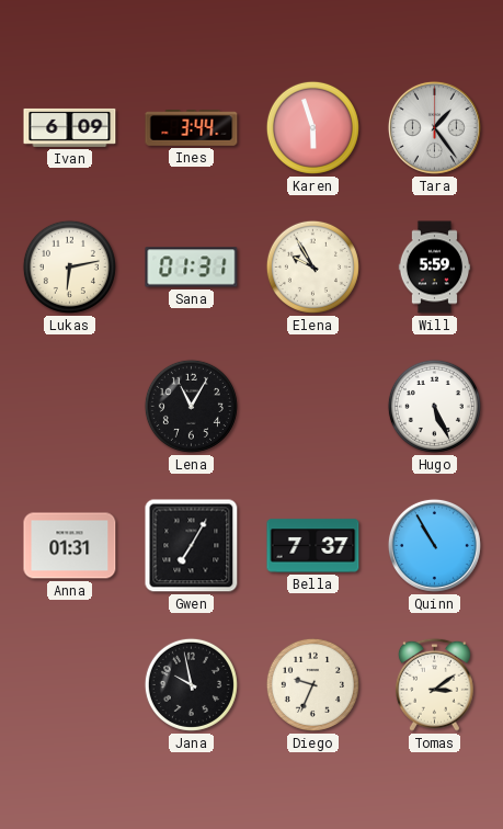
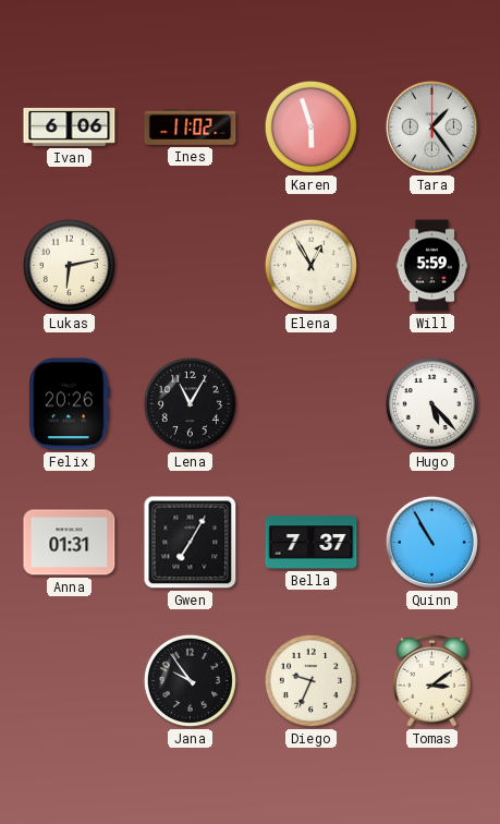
Ivan: 6:09 -> 6:06
Ines: 3:44 -> 11:02
Sana: 01:31 -> none
Elena: 9:55 -> 12:55
Felix: none -> 20:26
Hugo: 5:26 -> 5:23
Jana: 9:58 -> 9:54
